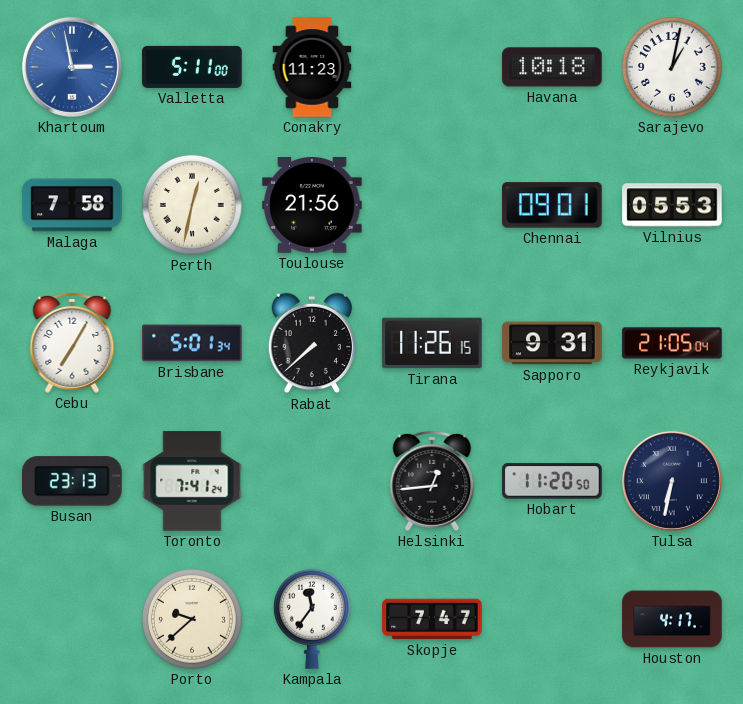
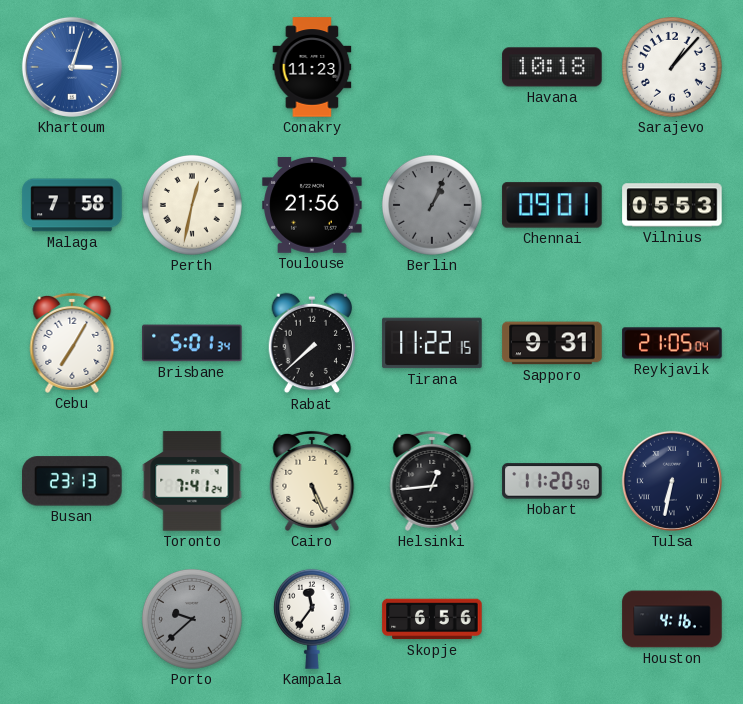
Khartoum: 2:58 -> 3:03
Valletta: 5:11 -> none
Sarajevo: 1:02 -> 1:07
Berlin: none -> 1:04
Tirana: 11:26 -> 11:22
Cairo: none -> 5:26
Porto dial: cream -> grey
Skopje: 7:47 -> 6:56
Houston: 4:17 -> 4:16
